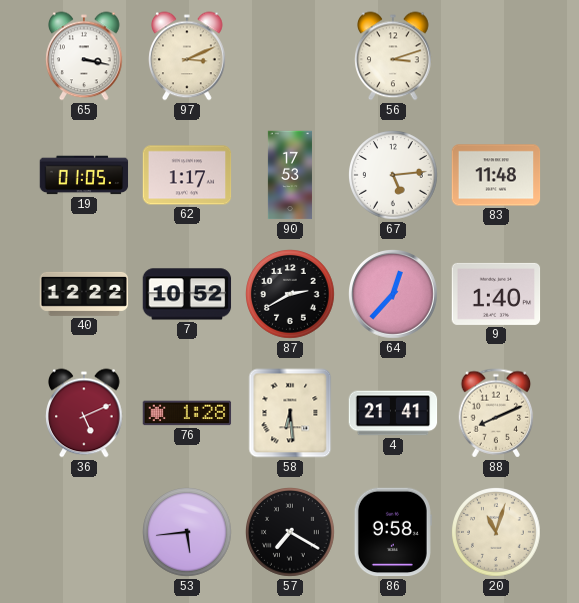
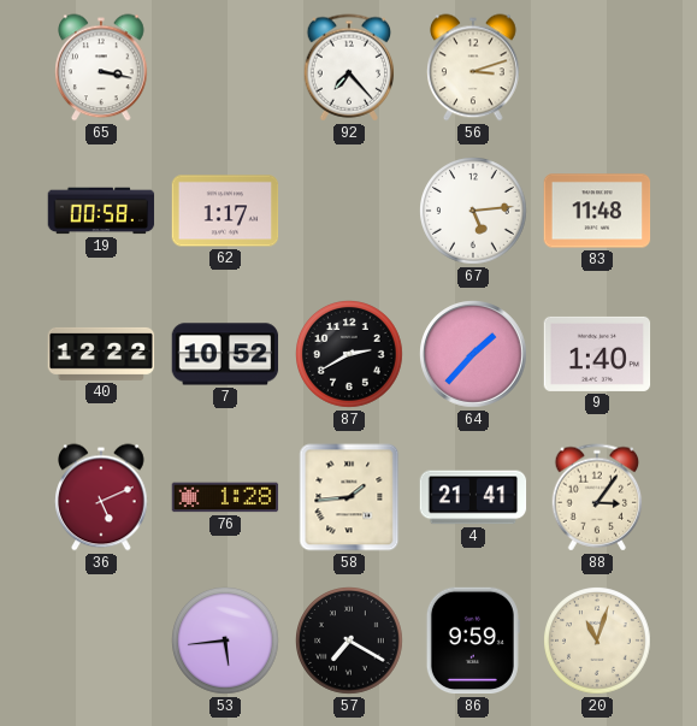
97: 3:11 -> none
92: none -> 7:23
19: 01:05 -> 00:58
90: 17:53 -> none
64: 12:37 -> 1:37
58: 6:29 -> 1:44
88: 8:11 -> 3:06
86: 9:58 -> 9:59
